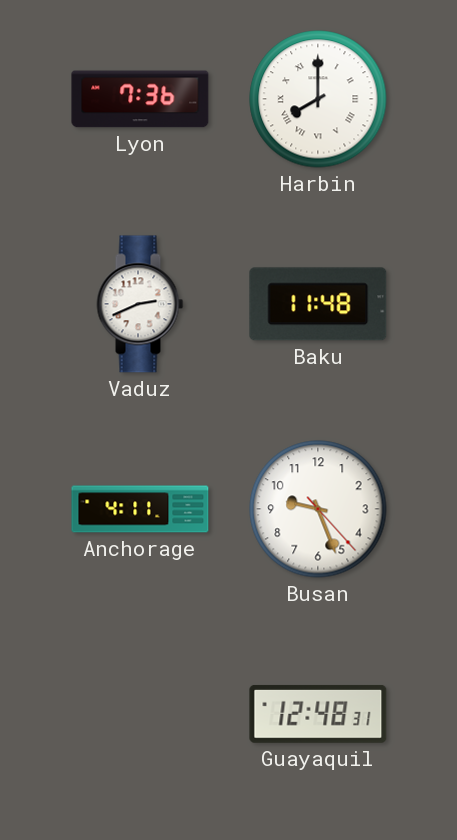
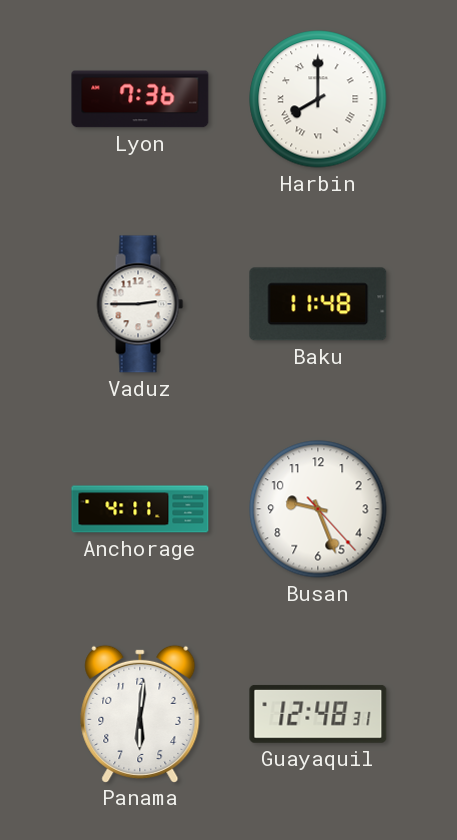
Vaduz: 2:41 -> 2:45
Panama: none -> 6:01
